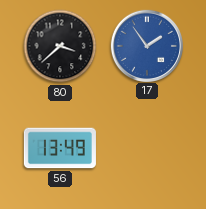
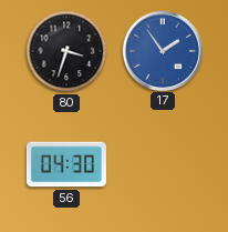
80: 3:38 -> 3:33
56: 13:49 -> 04:30
